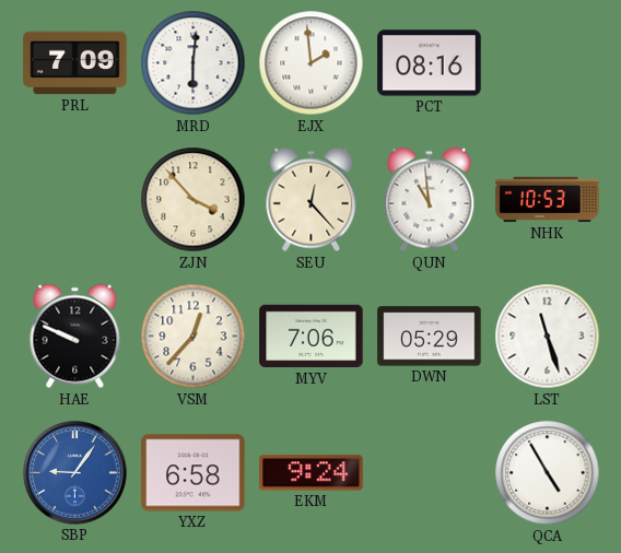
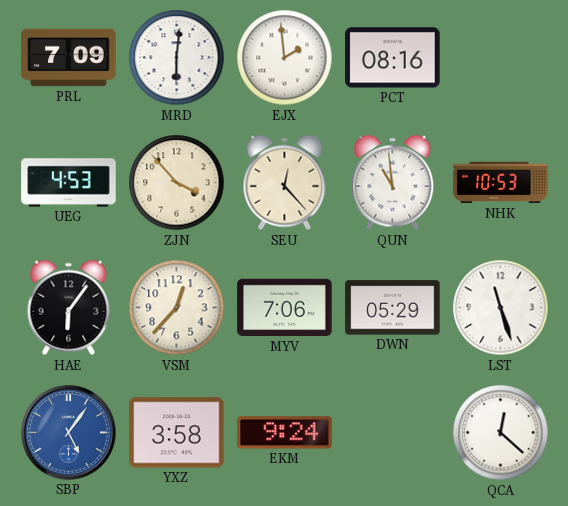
UEG: none -> 4:53
HAE: 9:49 -> 6:06
SBP: 9:06 -> 5:06
YXZ: 6:58 -> 3:58
QCA: 4:55 -> 12:22
